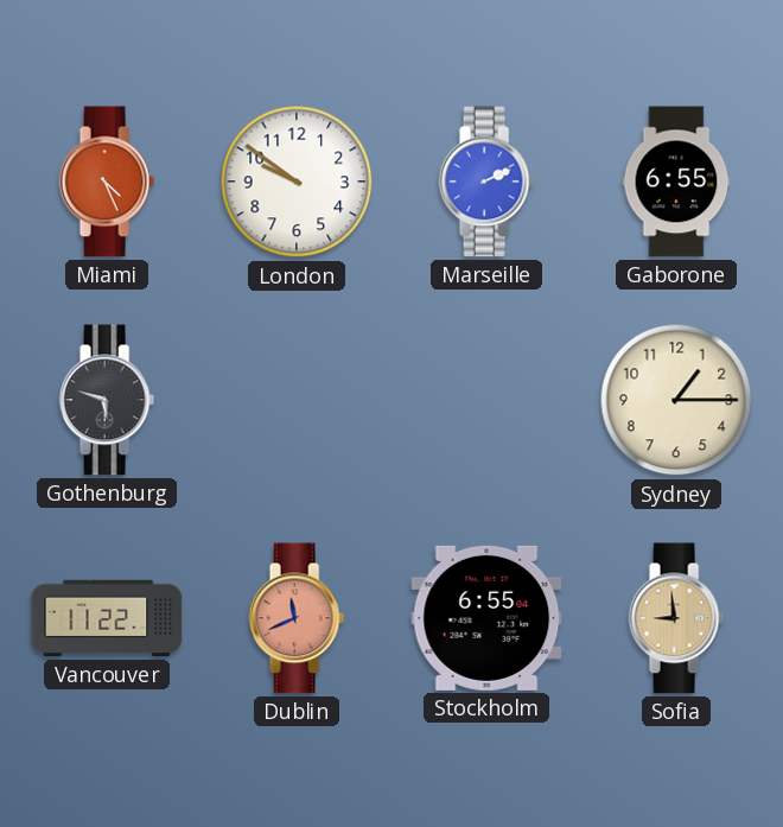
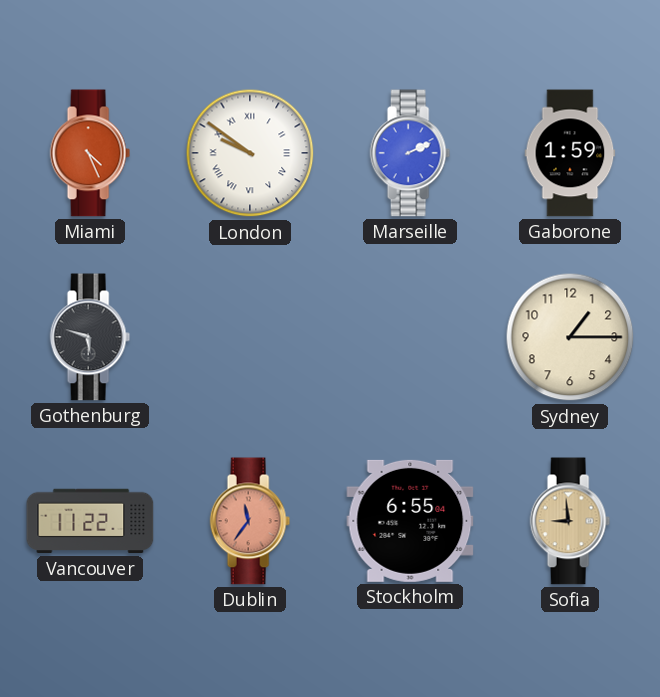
London numerals: Arabic -> Roman
Gaborone: 6:55 -> 1:59
Dublin: 11:41 -> 11:36
